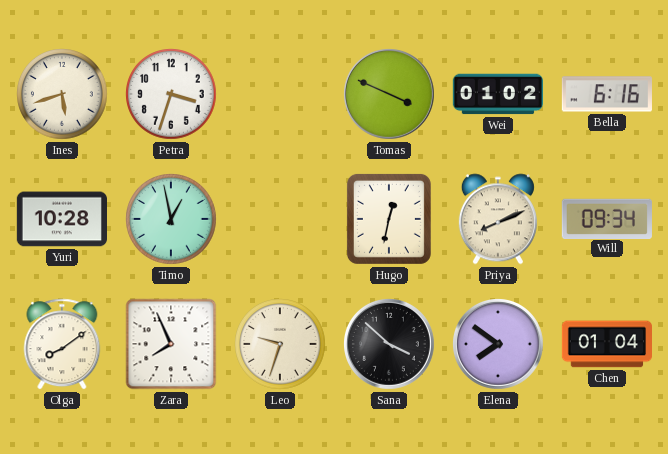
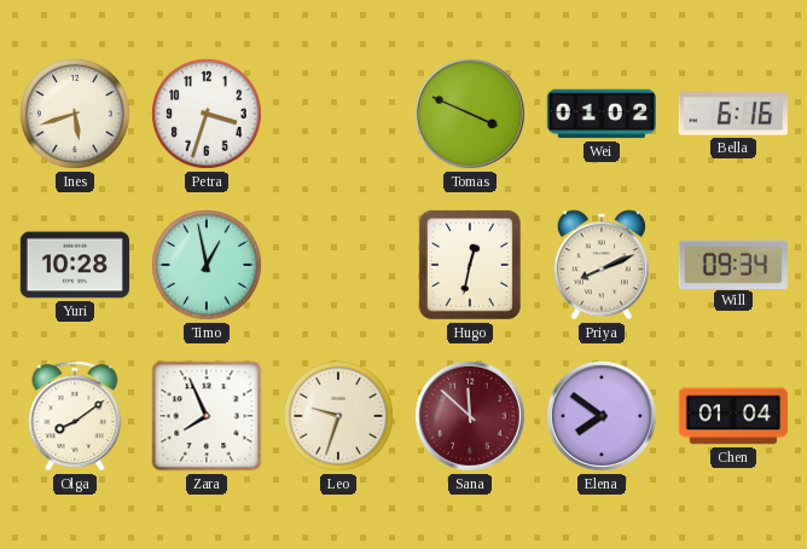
Sana: 3:52 -> 11:52
Sana dial: black -> burgundy
